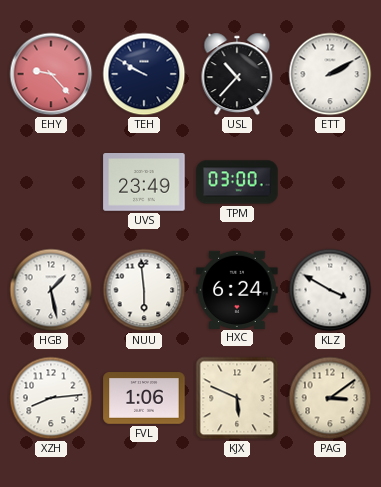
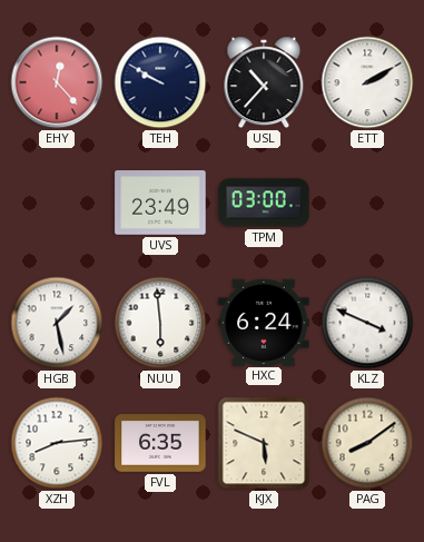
EHY: 9:23 -> 12:23
KLZ: 3:50 -> 3:49
FVL: 1:06 -> 6:35
PAG: 3:09 -> 8:09
